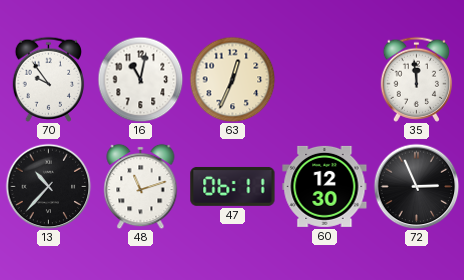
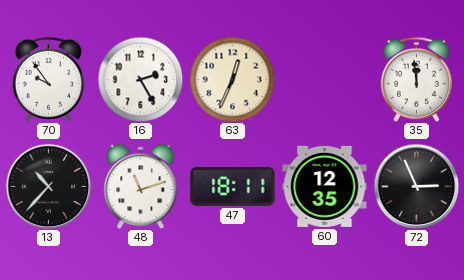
16: 11:02 -> 2:25
47: 06:11 -> 18:11
60: 12:30 -> 12:35
